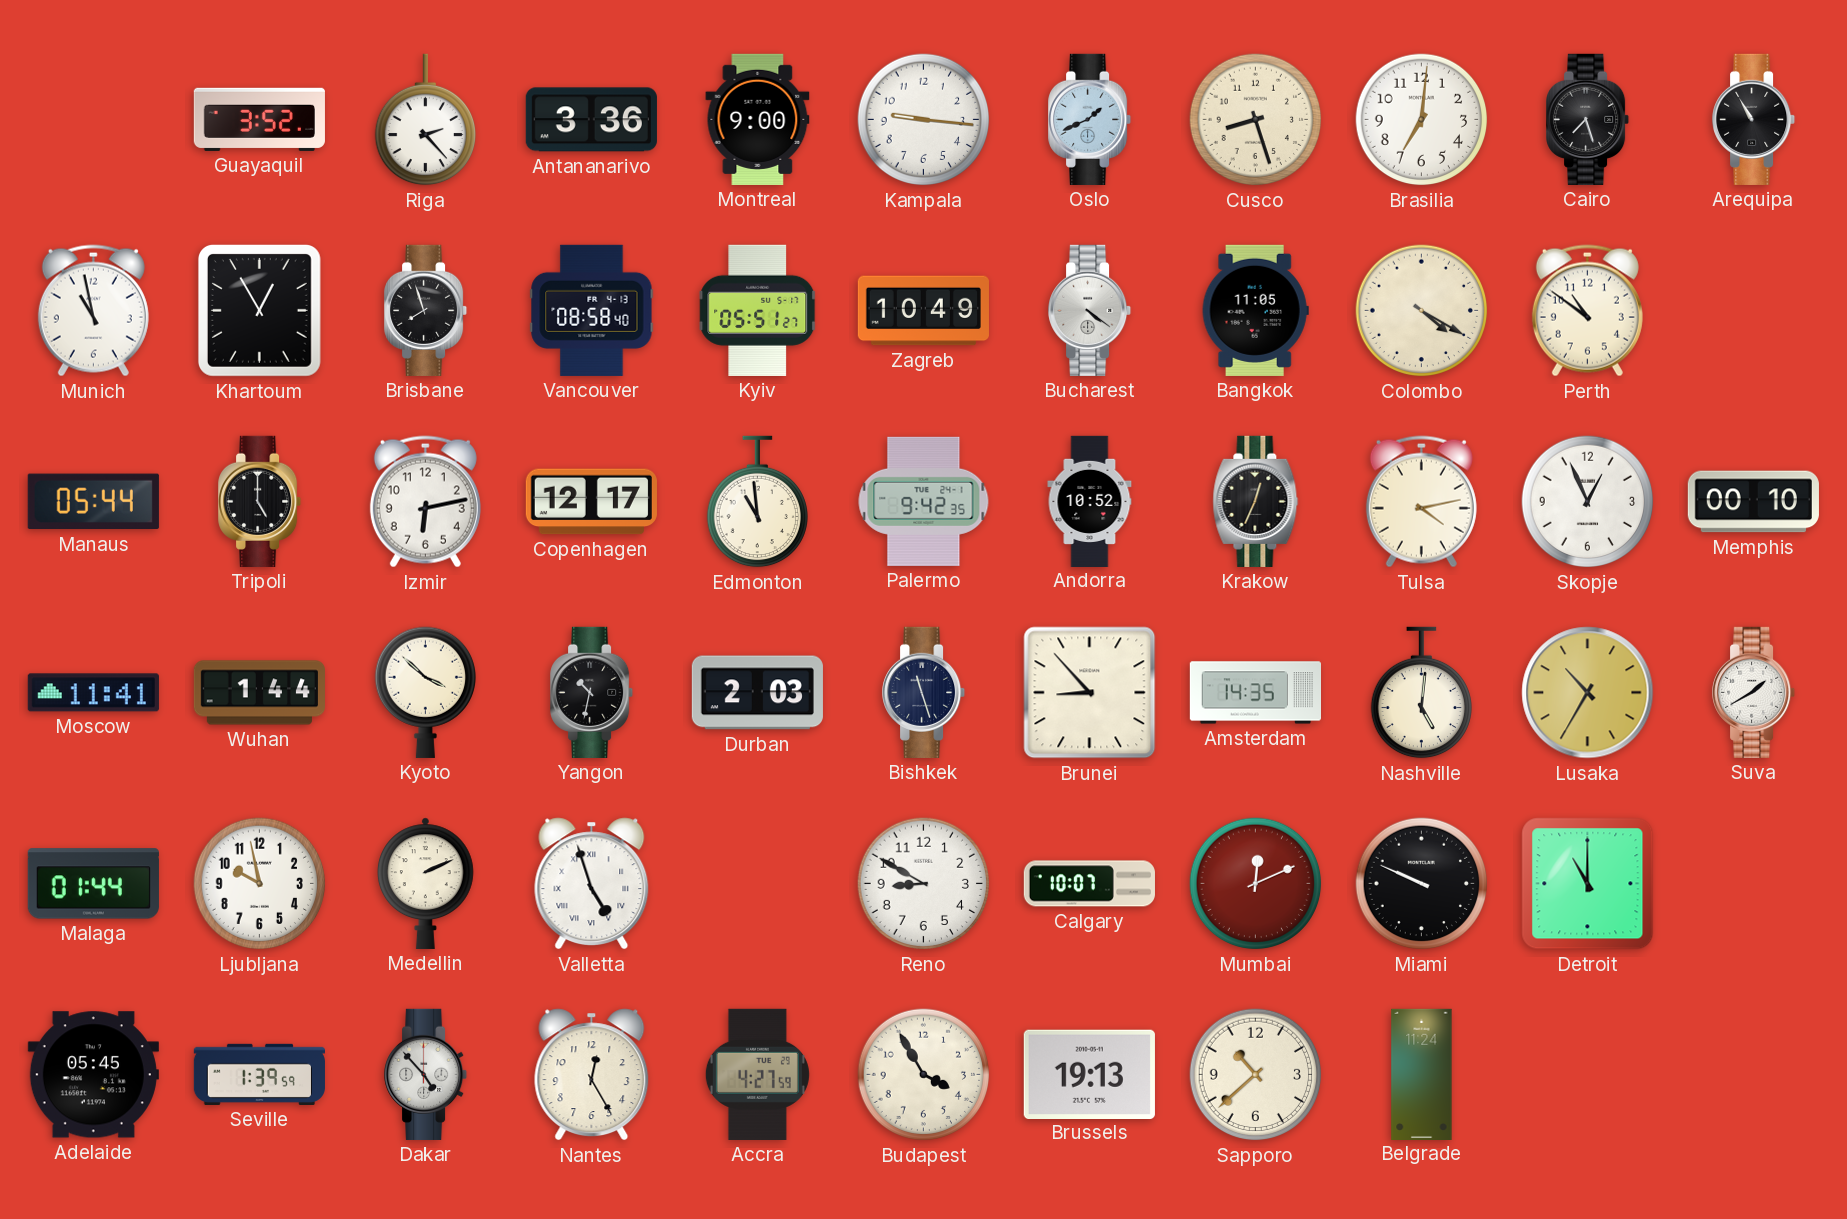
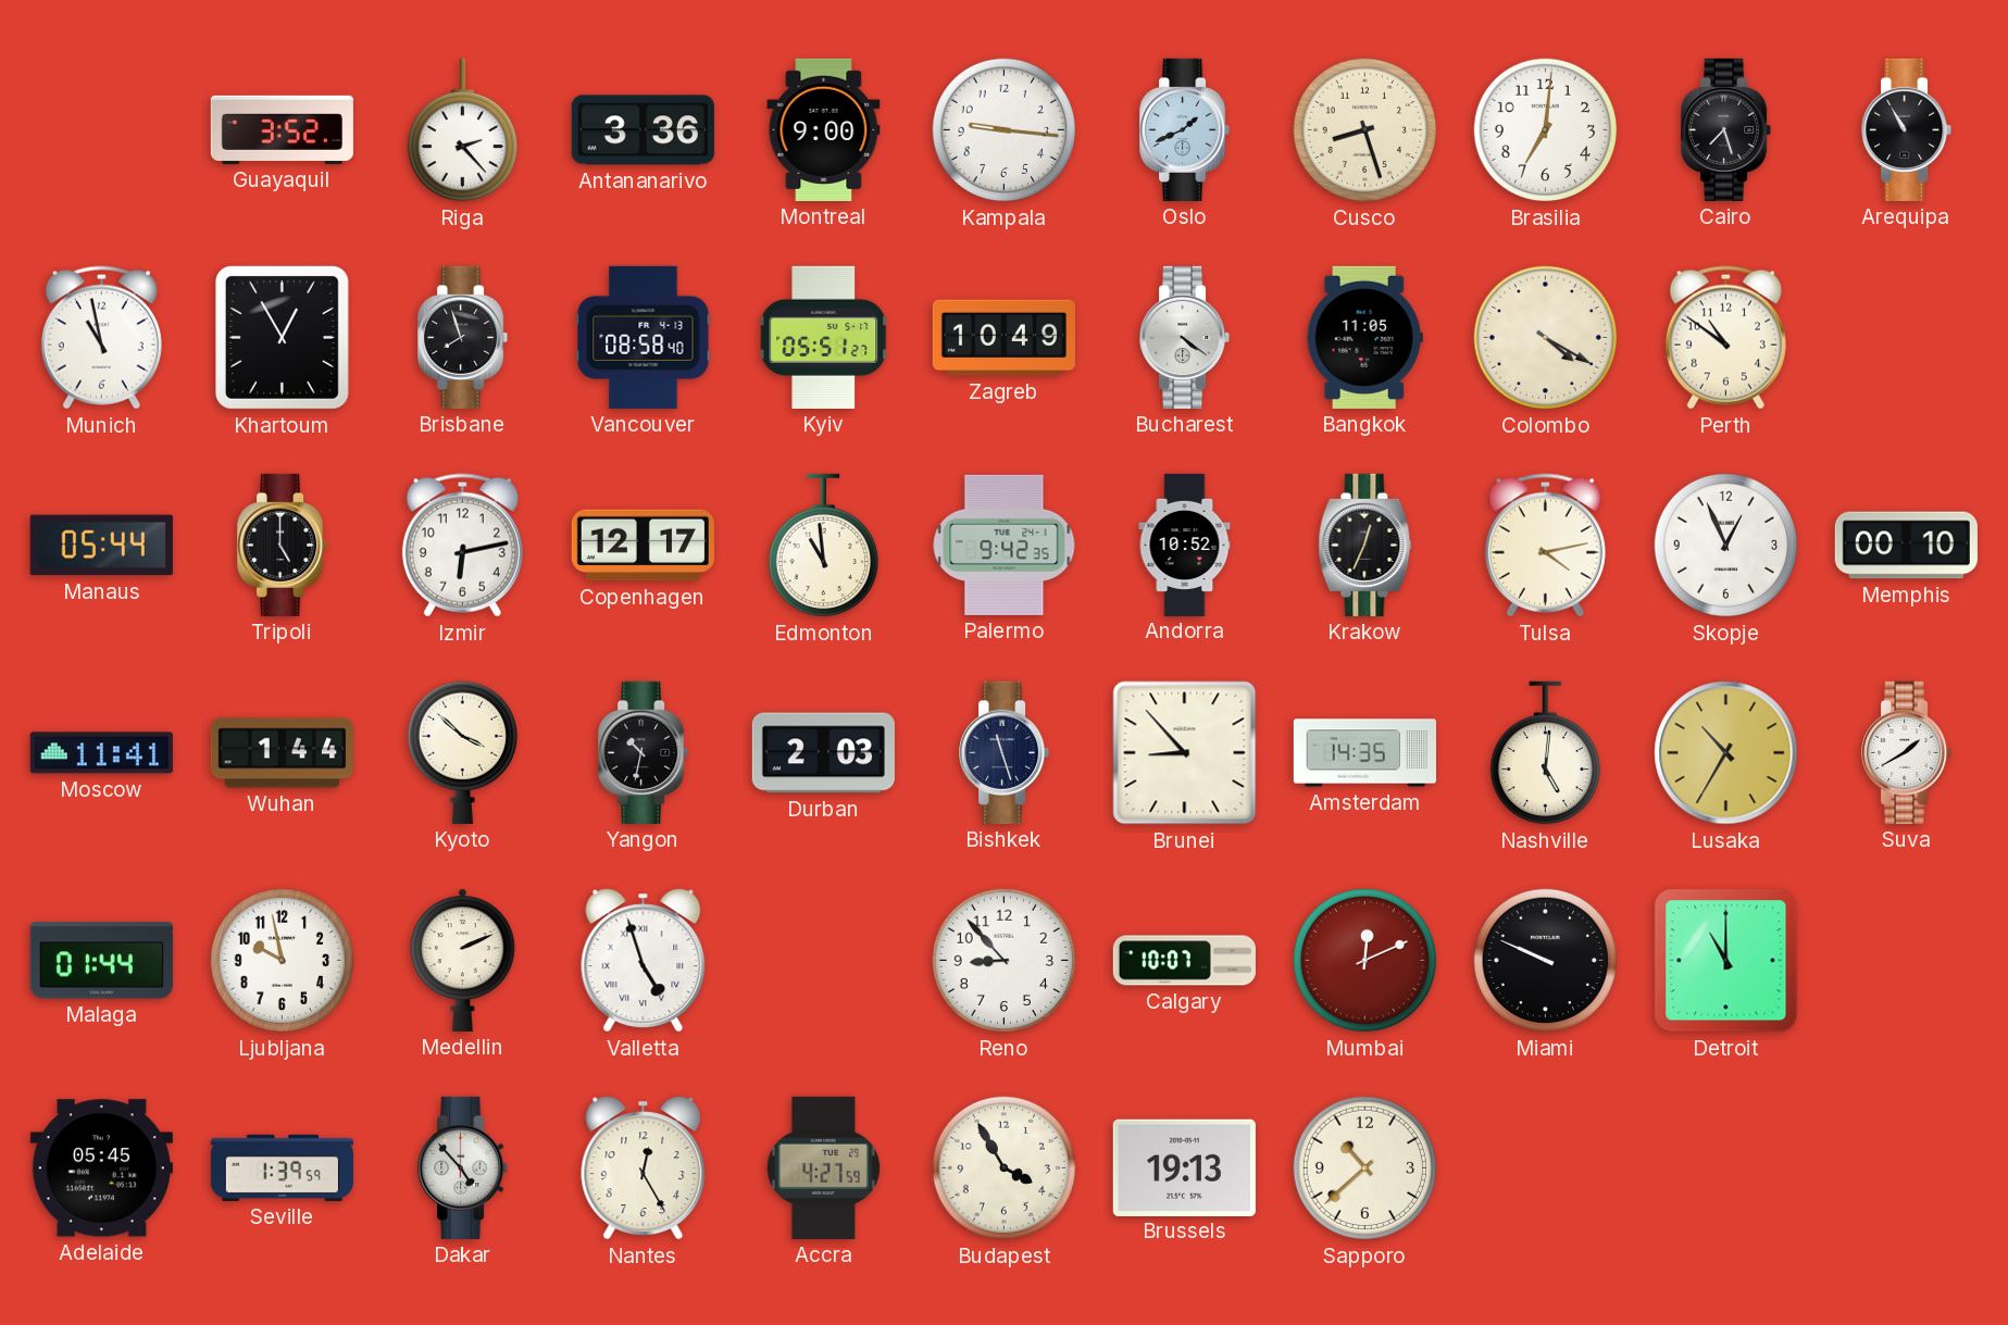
Reno: 8:50 -> 8:53
Belgrade: 11:24 -> none
